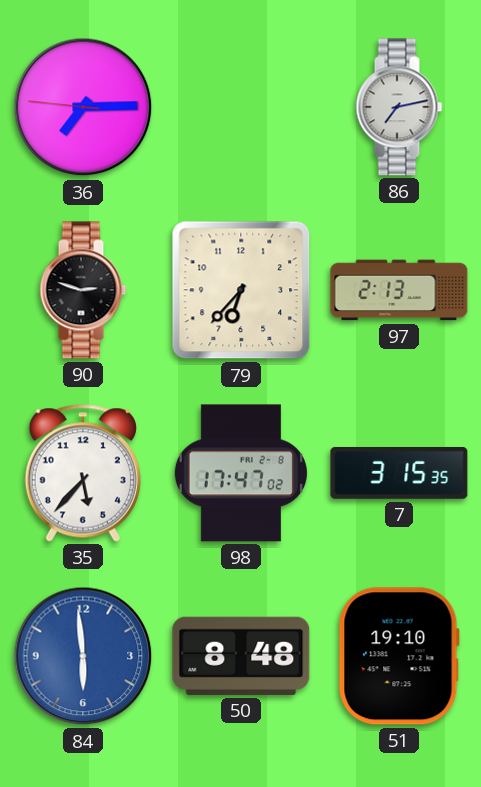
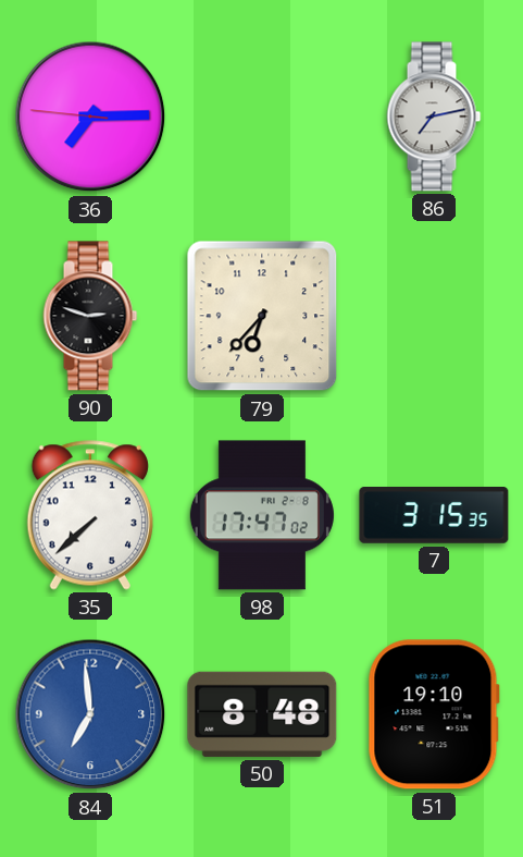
97: 2:13 -> none
35: 5:37 -> 7:38
84: 5:59 -> 6:59
